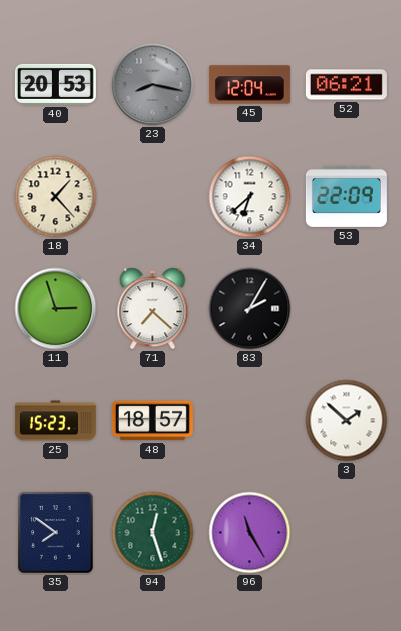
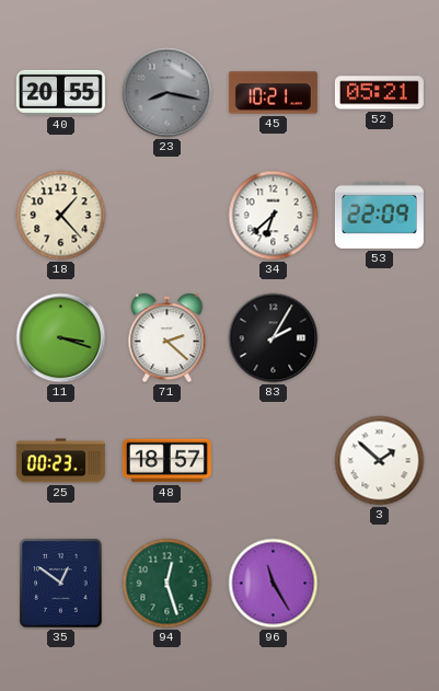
40: 20:53 -> 20:55
45: 12:04 -> 10:21
52: 06:21 -> 05:21
11: 2:57 -> 3:18
71: 7:22 -> 2:22
25: 15:23 -> 00:23
35: 7:51 -> 12:51
